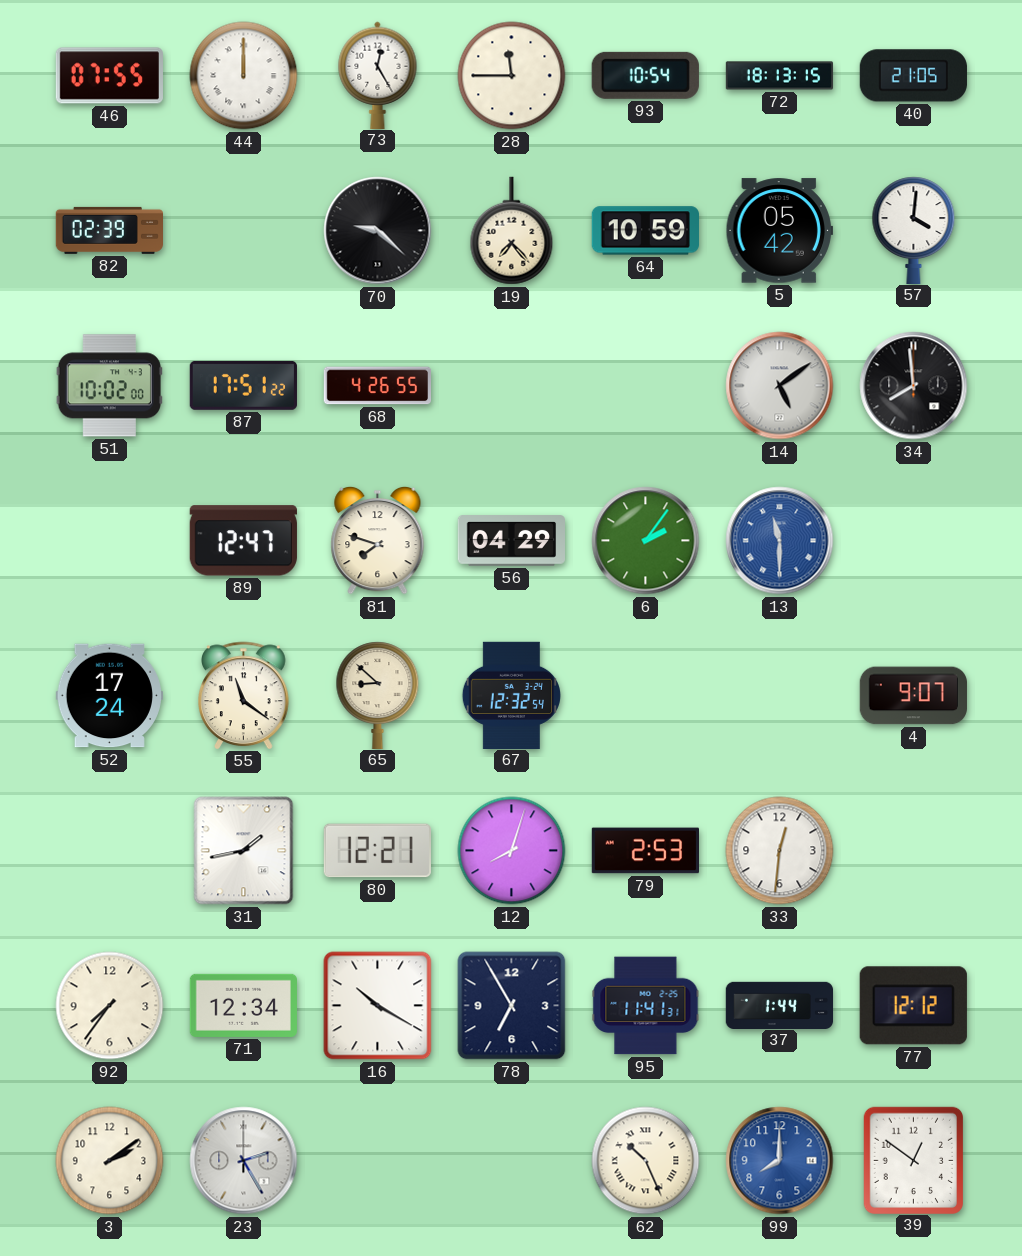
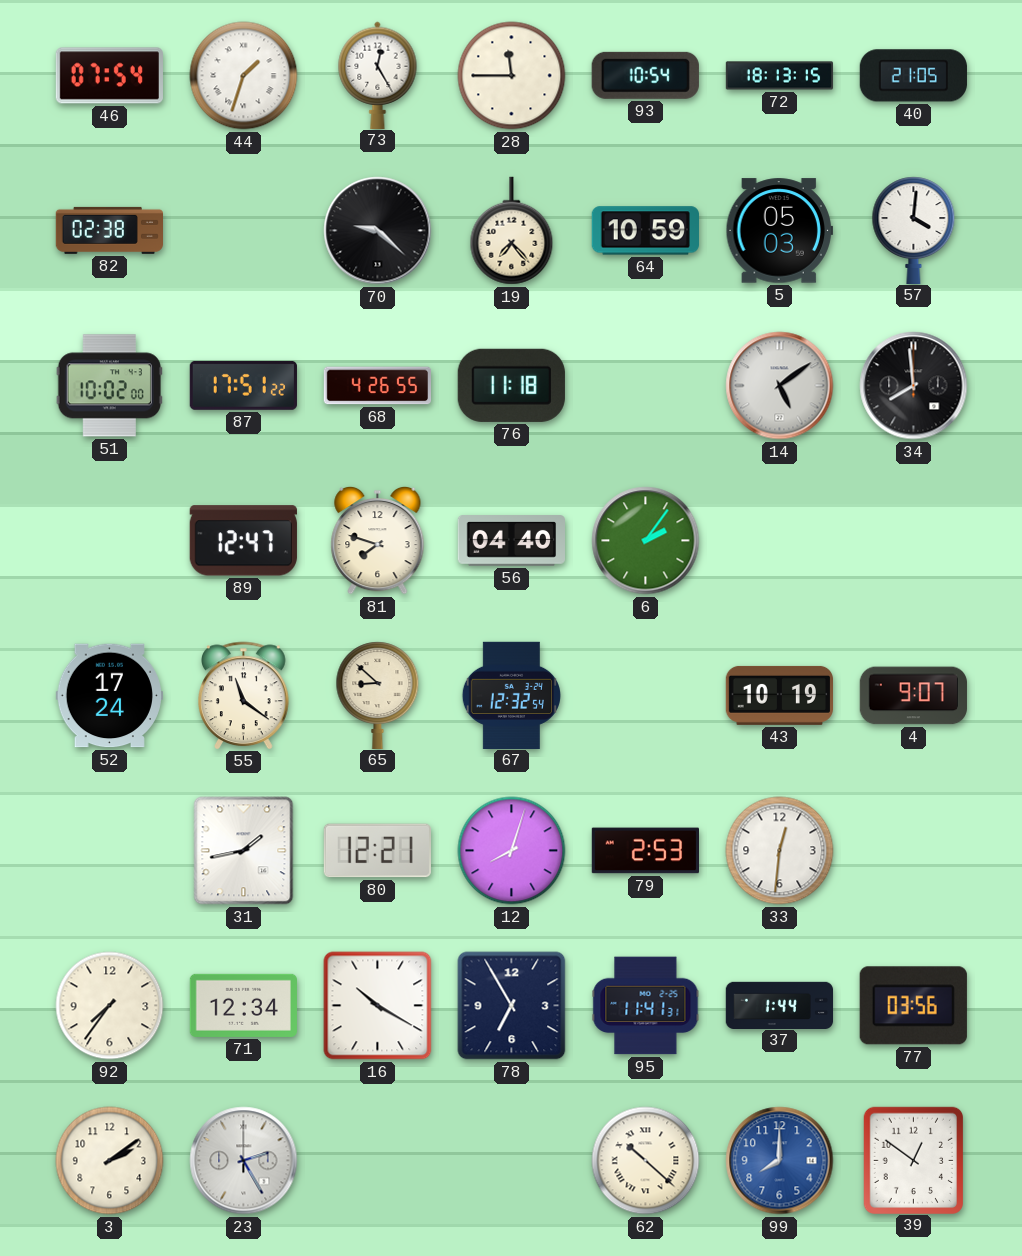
46: 07:55 -> 07:54
44: 12:00 -> 1:33
82: 02:39 -> 02:38
5: 05:42 -> 05:03
76: none -> 11:18
56: 04:29 -> 04:40
13: 11:30 -> none
43: none -> 10:19
77: 12:12 -> 03:56
62: 10:26 -> 10:22
